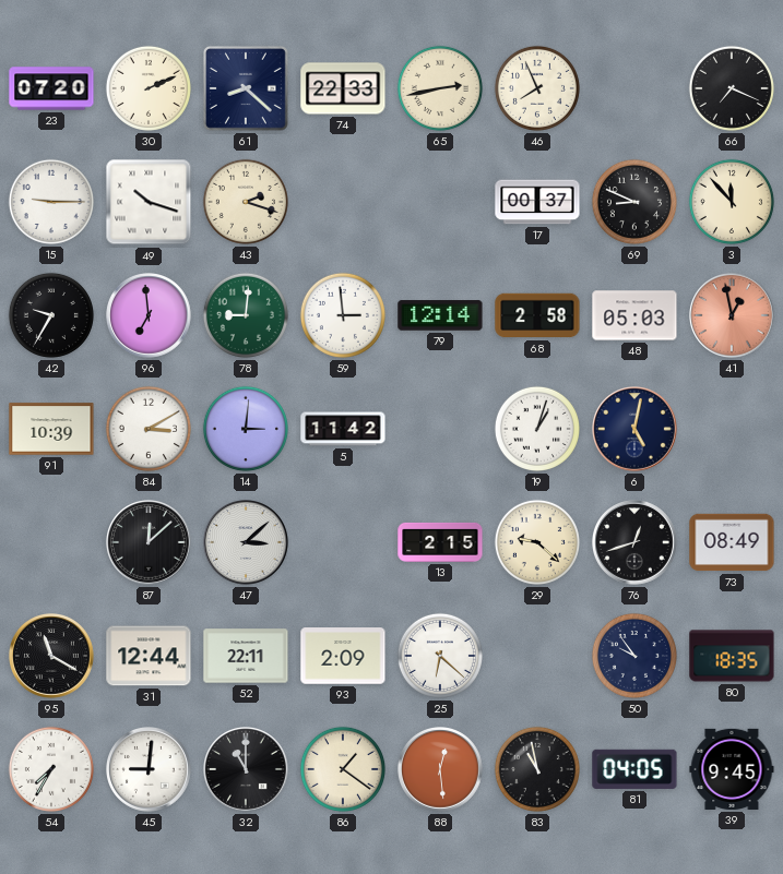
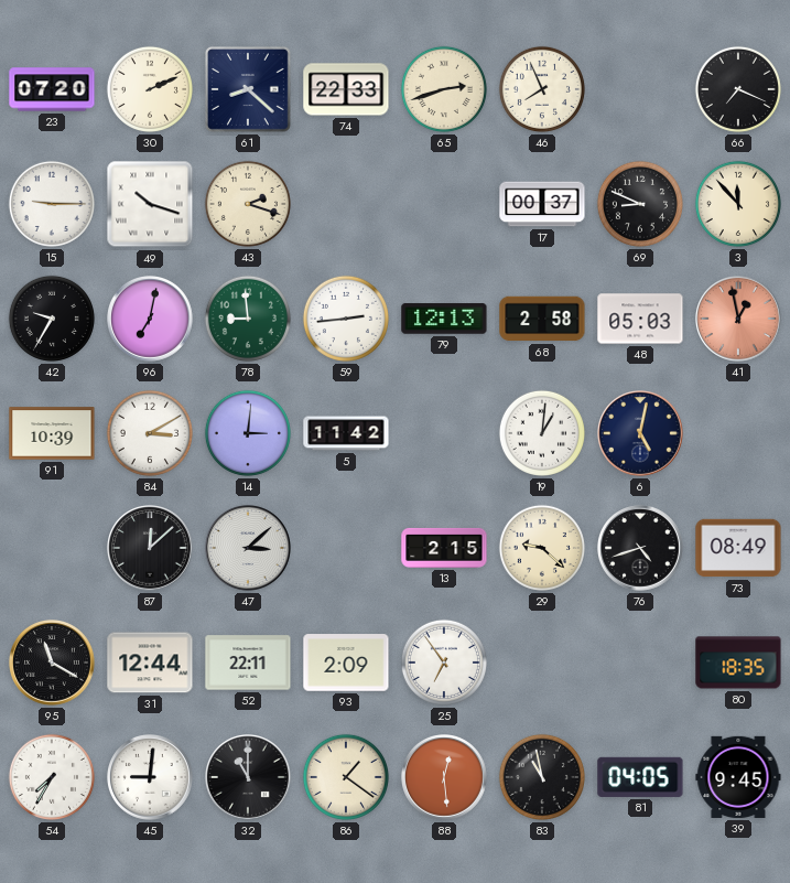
65: 2:43 -> 2:42
96: 6:59 -> 7:02
78: 9:01 -> 8:59
59: 2:59 -> 2:44
79: 12:14 -> 12:13
19: 1:03 -> 1:01
76: 12:42 -> 4:42
25: 6:22 -> 6:54
50: 9:54 -> none
